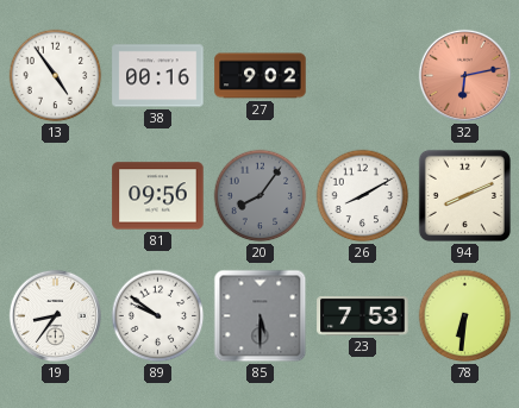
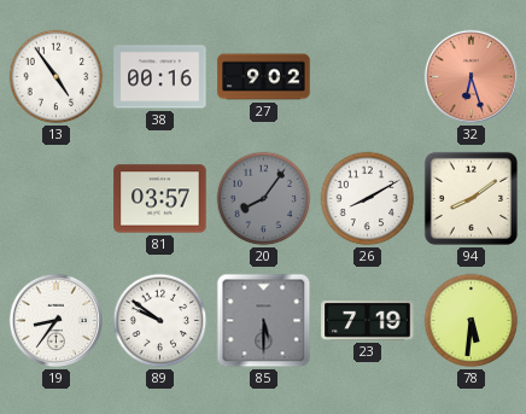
32: 6:13 -> 6:27
81: 09:56 -> 03:57
94: 8:11 -> 8:09
23: 7:53 -> 7:19
78: 6:31 -> 5:31
